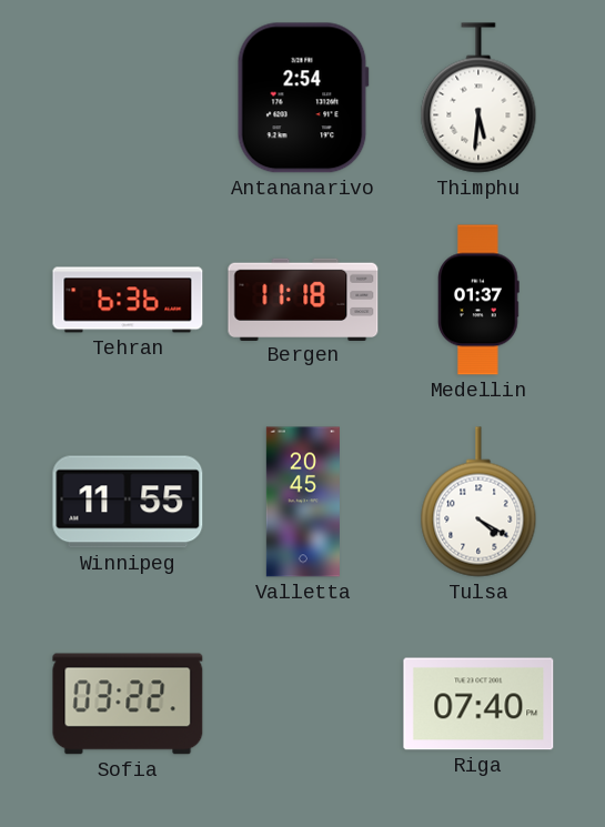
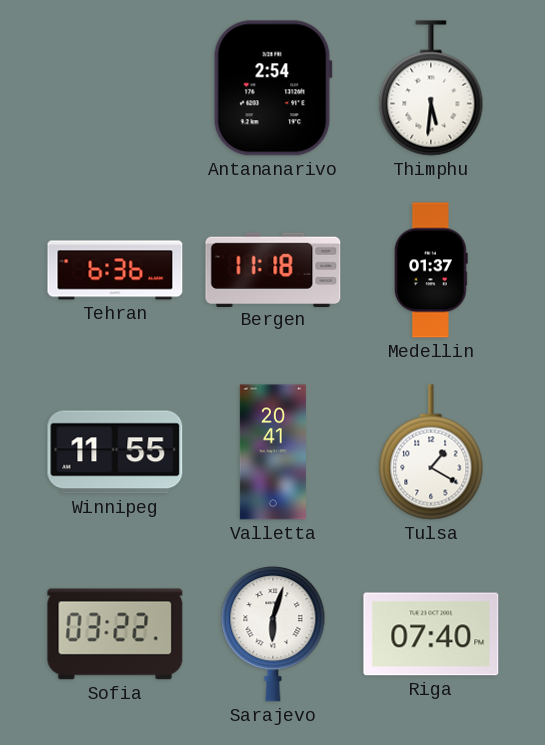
Valletta: 20:45 -> 20:41
Tulsa: 4:20 -> 1:20
Sarajevo: none -> 6:03
